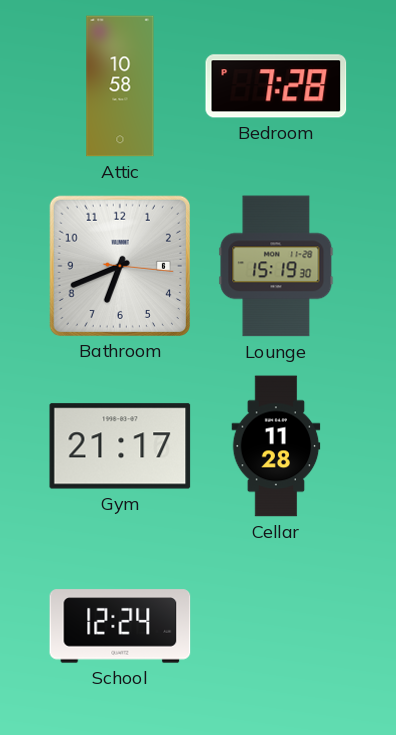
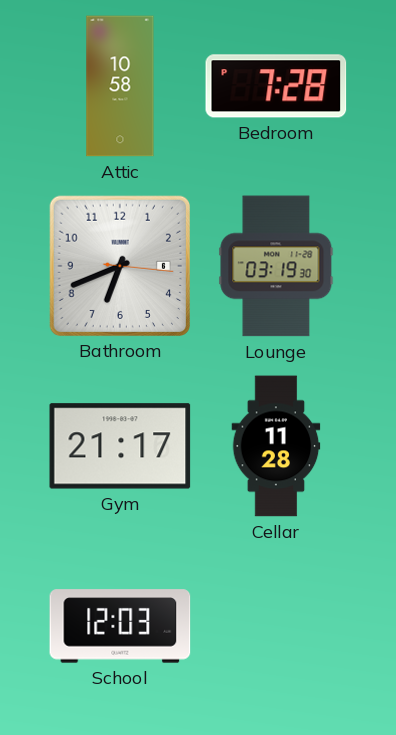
Lounge: 15:19 -> 03:19
School: 12:24 -> 12:03
